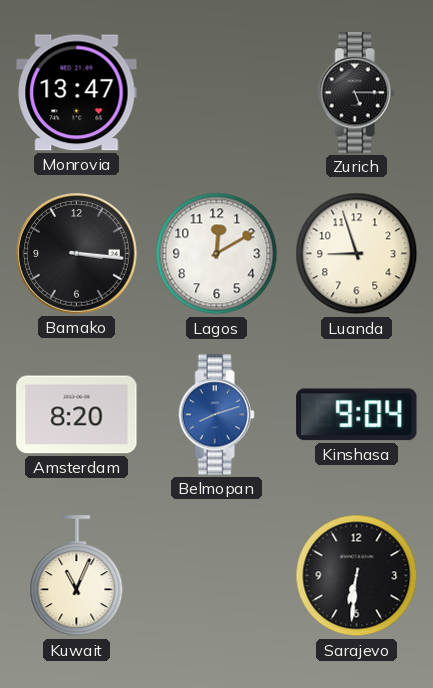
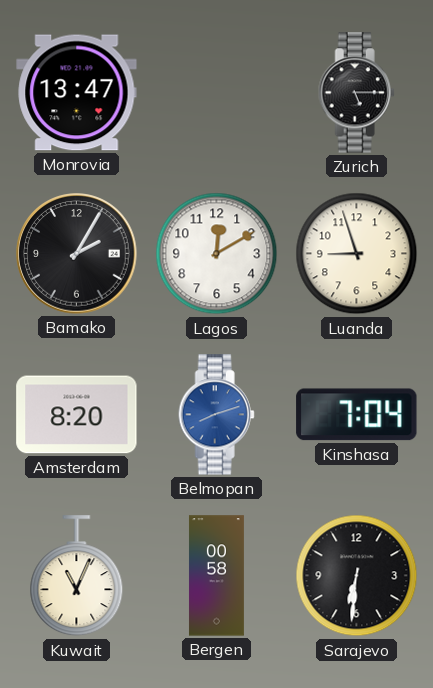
Bamako: 3:16 -> 2:05
Kinshasa: 9:04 -> 7:04
Bergen: none -> 00:58
